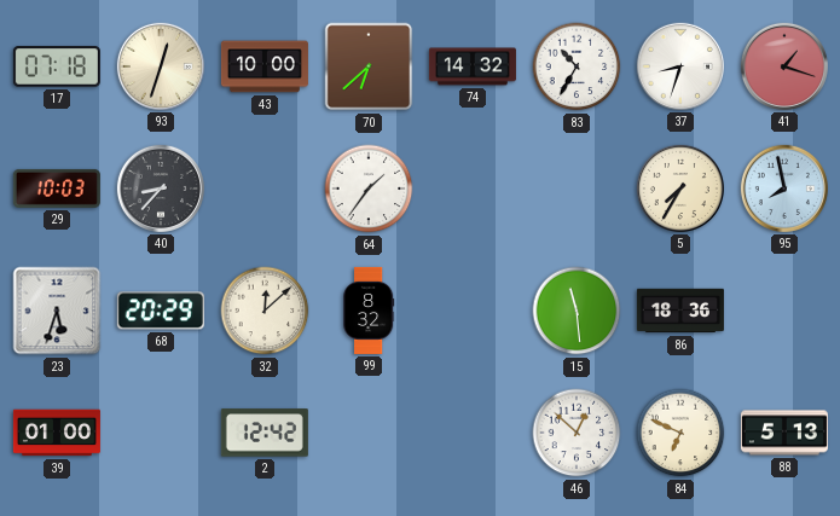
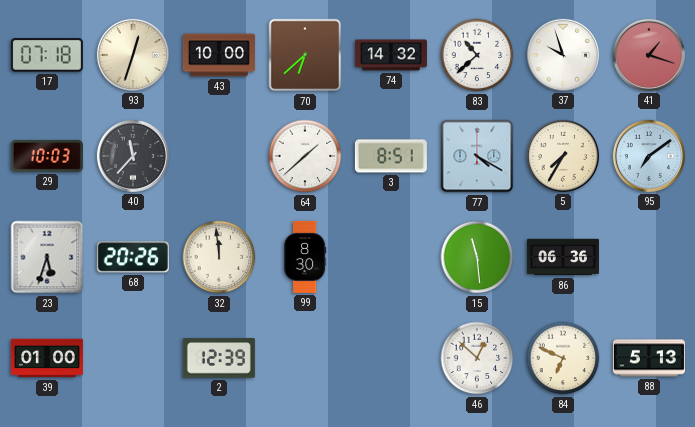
83: 10:35 -> 10:38
37: 8:33 -> 9:57
40: 8:37 -> 11:37
64: 1:36 -> 1:38
3: none -> 8:51
77: none -> 4:20
95: 7:58 -> 7:09
68: 20:29 -> 20:26
32: 12:08 -> 11:59
99: 8:32 -> 8:30
86: 18:36 -> 06:36
2: 12:42 -> 12:39
